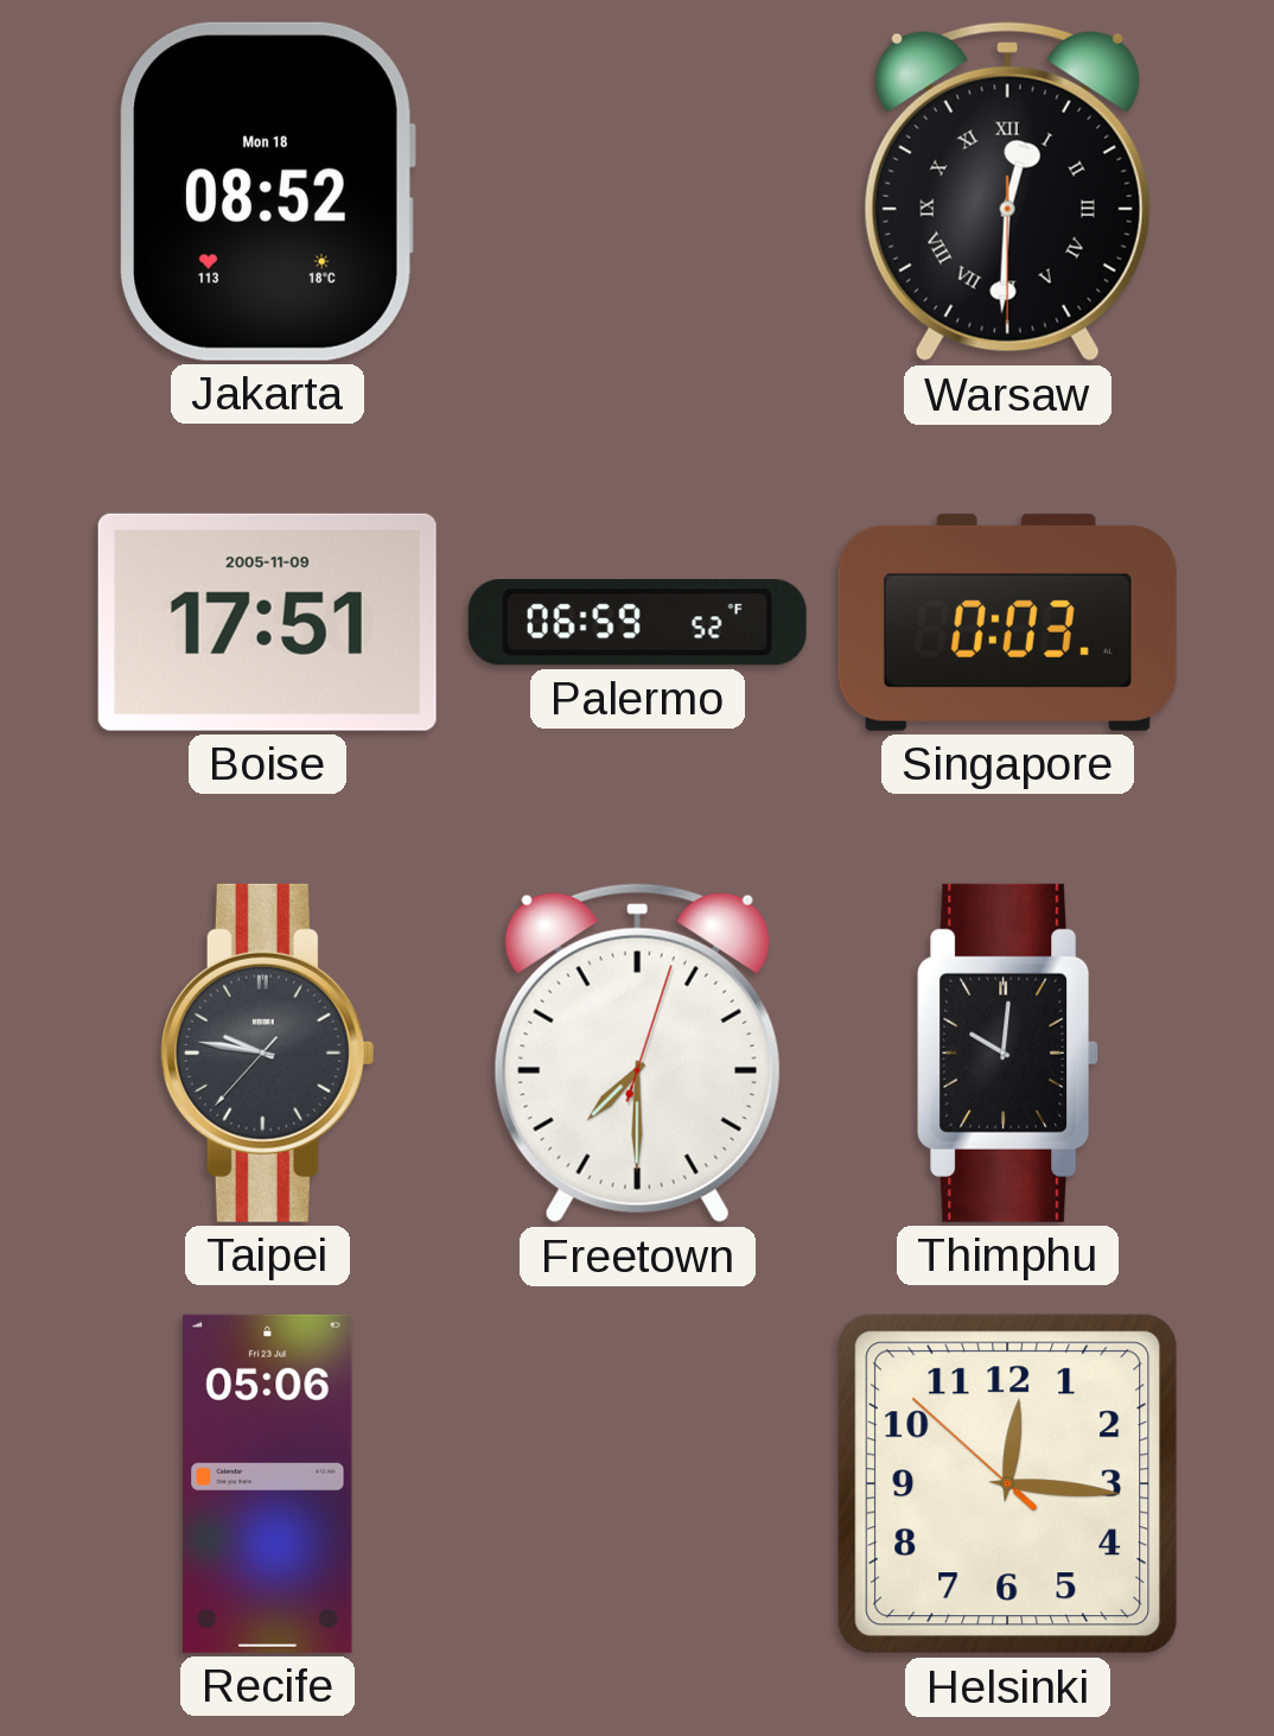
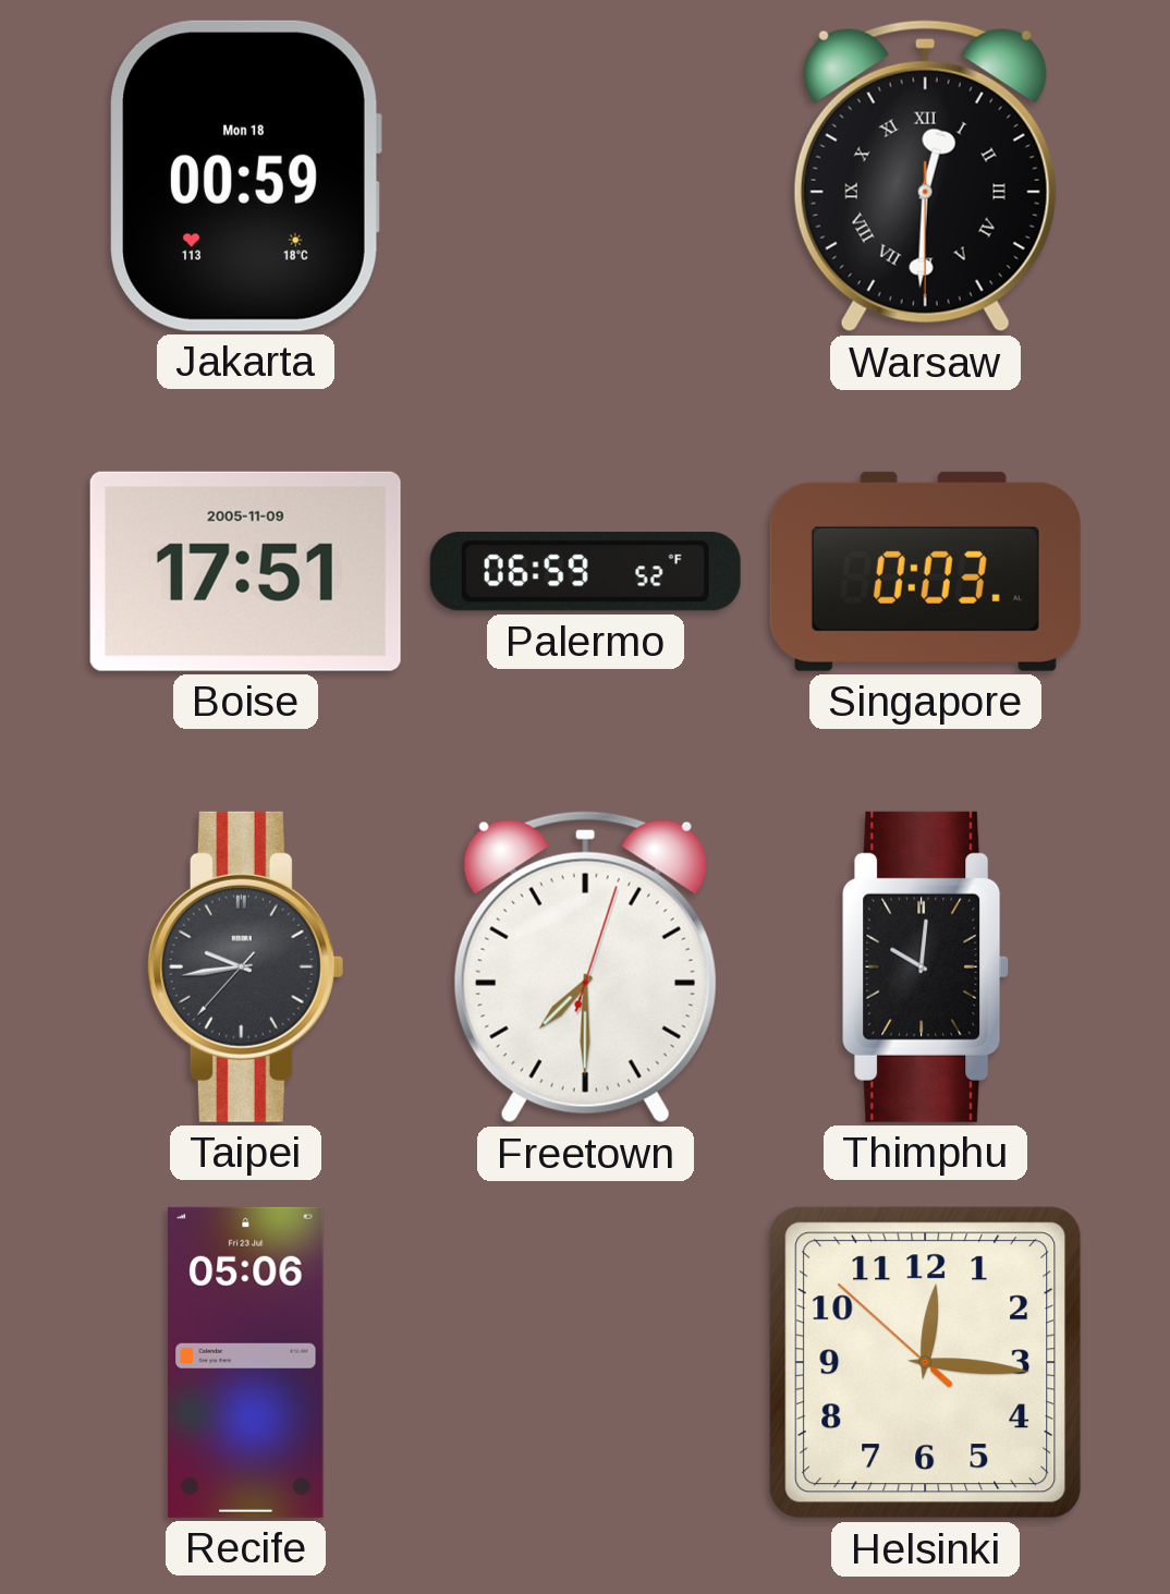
Jakarta: 08:52 -> 00:59
Taipei: 9:46 -> 9:43
